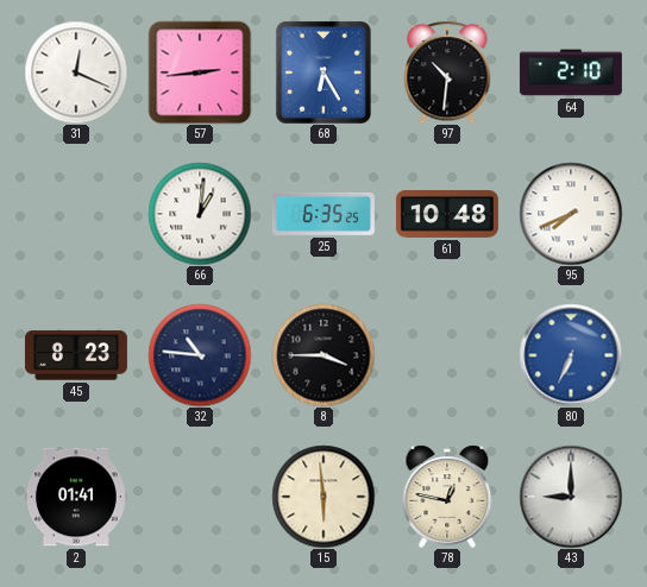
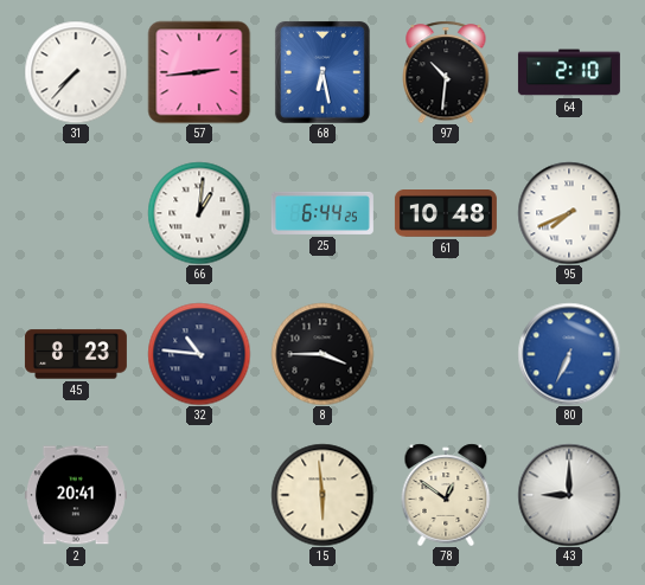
31: 12:19 -> 7:37
68: 6:25 -> 6:28
25: 6:35 -> 6:44
2: 01:41 -> 20:41
78: 12:47 -> 12:51
